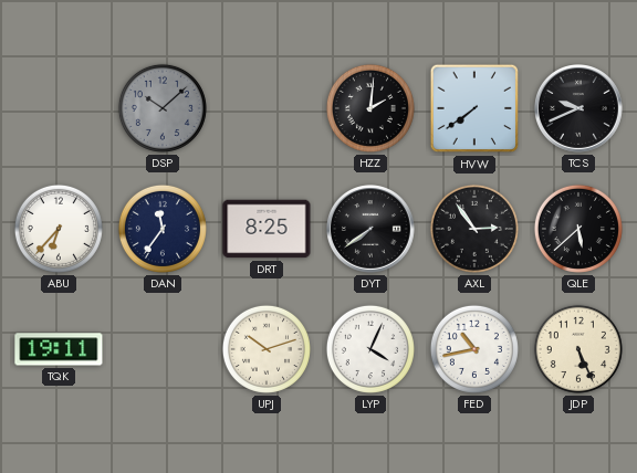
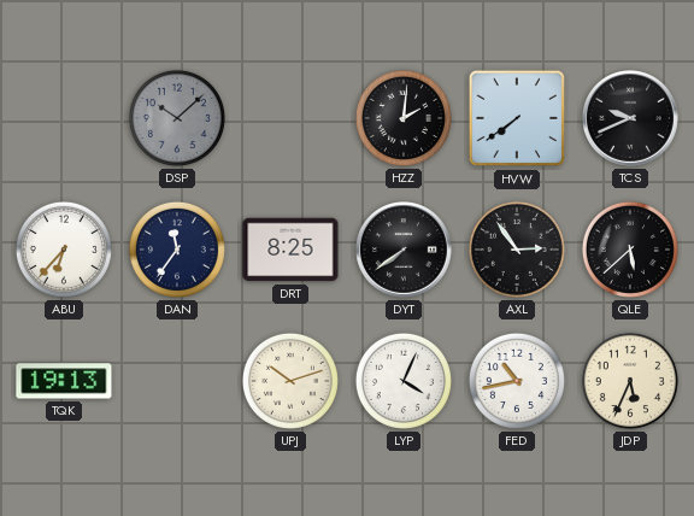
TQK: 19:11 -> 19:13
JDP: 5:26 -> 5:34
